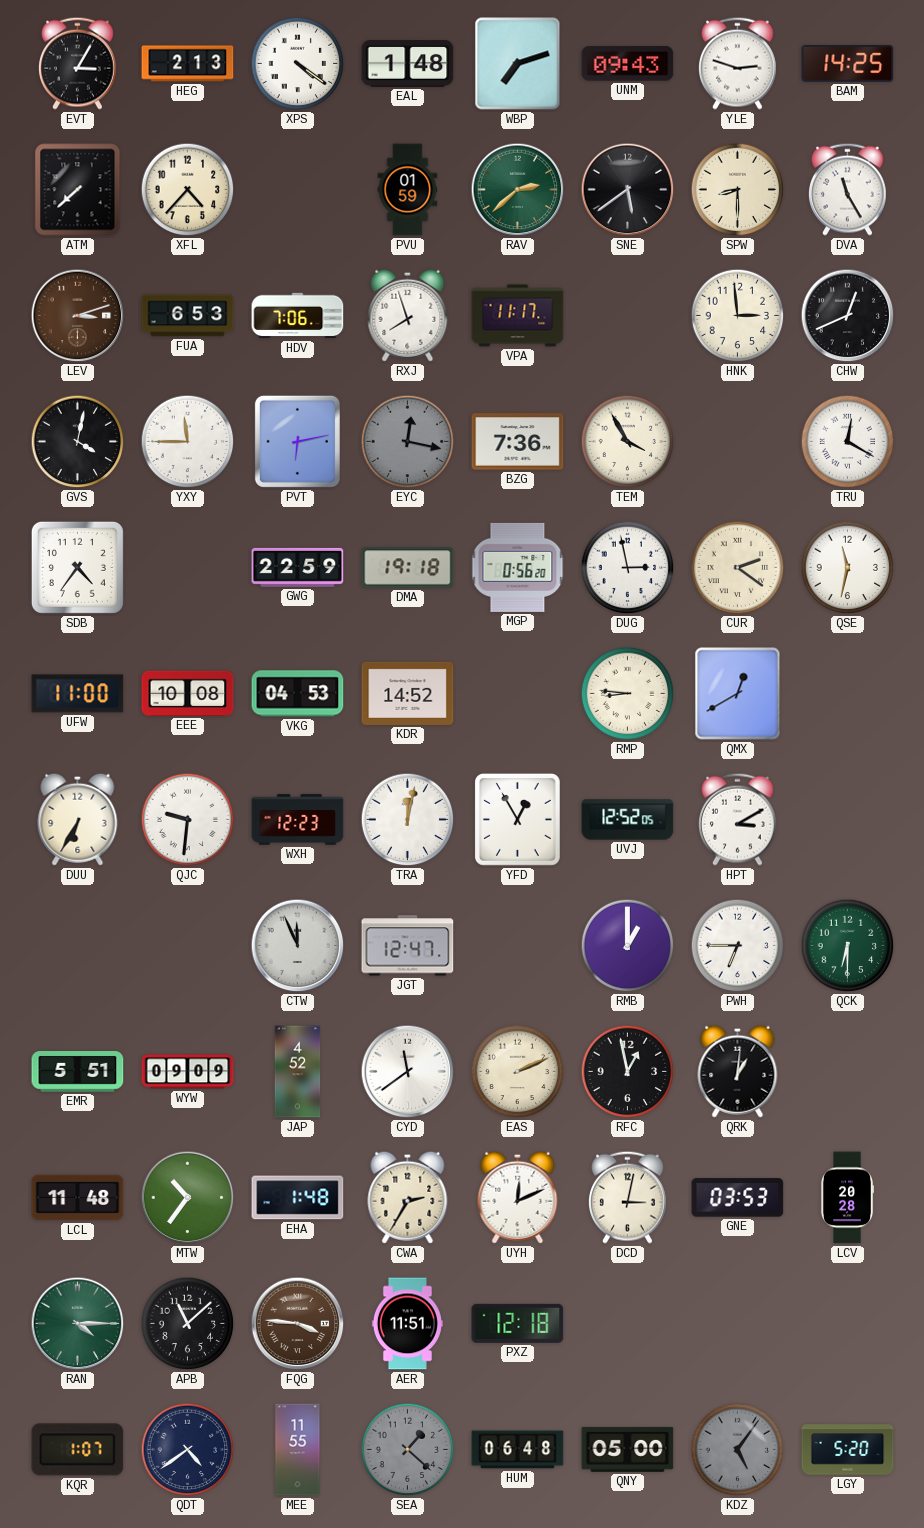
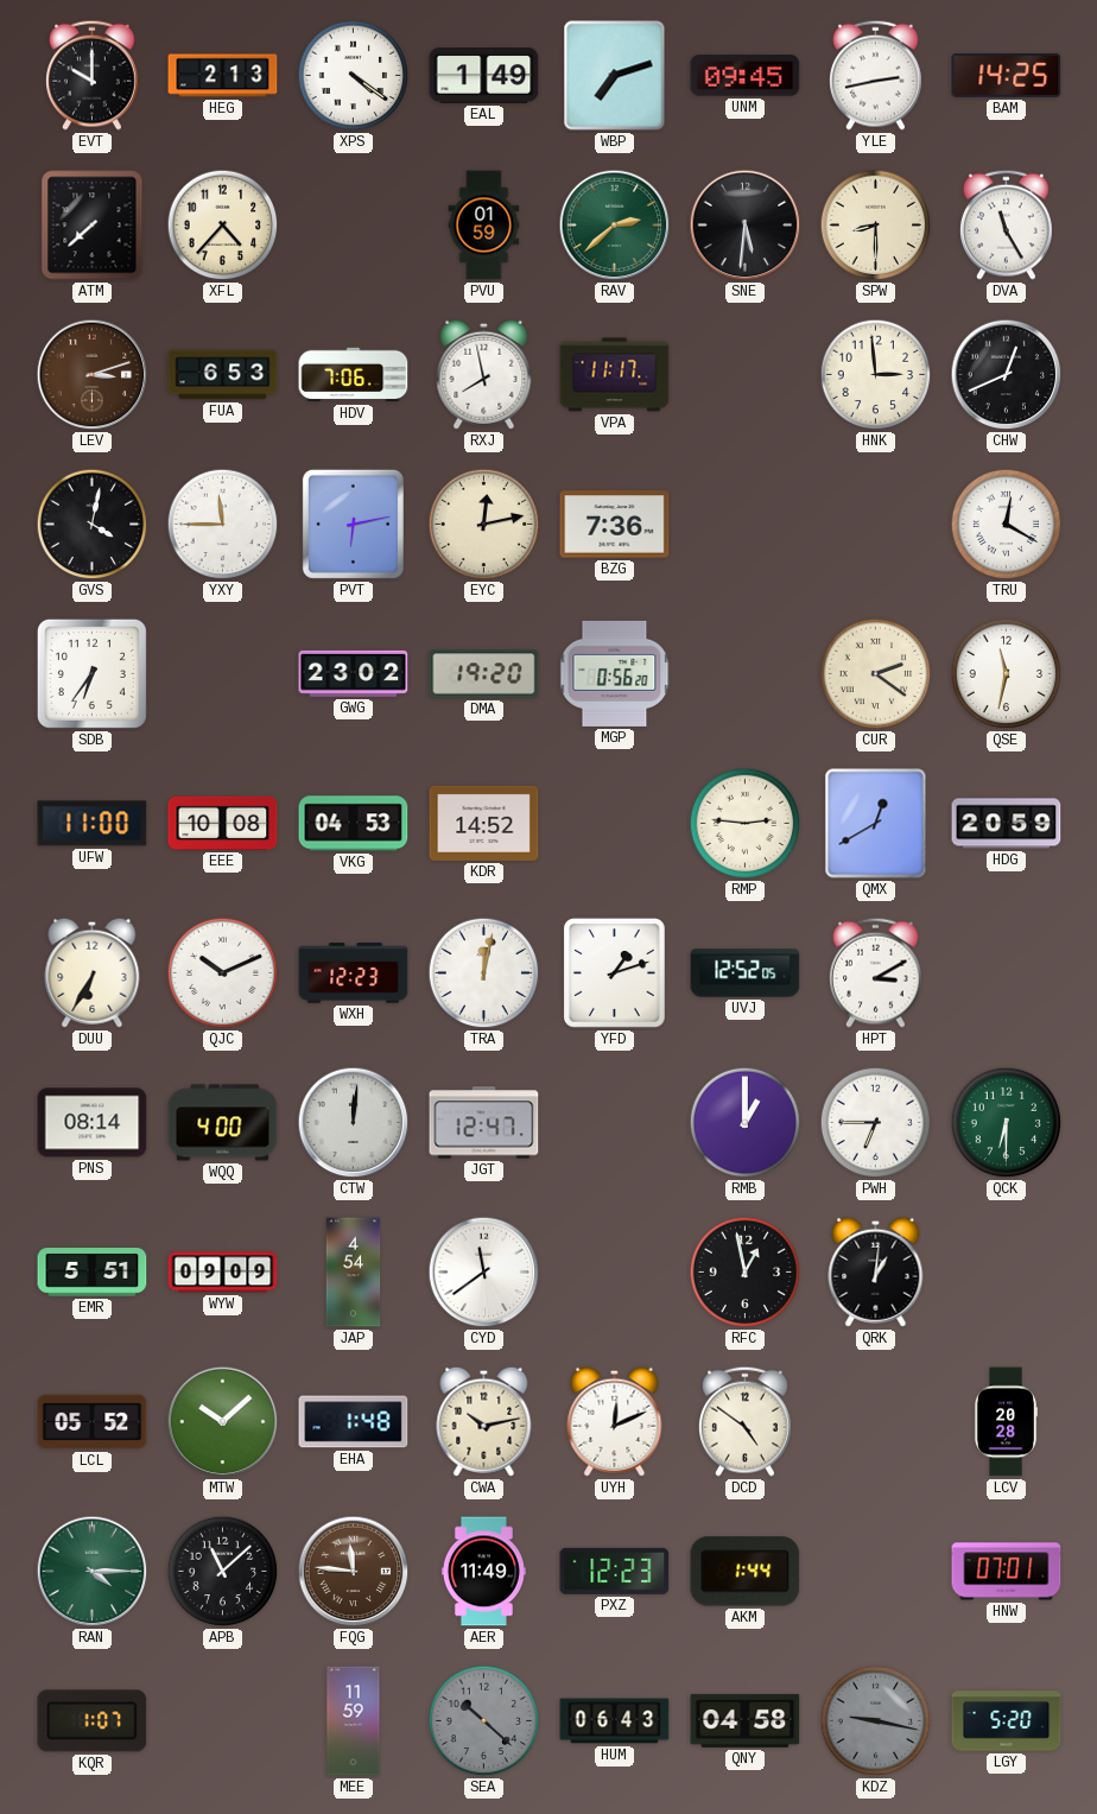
EVT: 3:05 -> 10:00
EAL: 1:48 -> 1:49
UNM: 09:43 -> 09:45
YLE: 2:48 -> 2:43
SNE: 5:39 -> 5:31
RXJ: 7:57 -> 7:58
EYC: 12:17 -> 12:13
EYC dial: grey -> cream
TEM: 3:55 -> none
SDB: 4:36 -> 6:36
GWG: 22:59 -> 23:02
DMA: 19:18 -> 19:20
DUG: 2:58 -> none
RMP: 8:46 -> 2:46
HDG: none -> 20:59
QJC: 9:31 -> 10:11
YFD: 12:55 -> 1:12
PNS: none -> 08:14
WQQ: none -> 4:00
CTW: 11:56 -> 12:01
JAP: 4:52 -> 4:54
EAS: 2:11 -> none
LCL: 11:48 -> 05:52
MTW: 10:36 -> 10:08
CWA: 2:35 -> 10:13
DCD: 3:02 -> 4:51
GNE: 03:53 -> none
FQG: 3:46 -> 11:46
AER: 11:51 -> 11:49
PXZ: 12:18 -> 12:23
AKM: none -> 1:44
HNW: none -> 07:01
QDT: 4:39 -> none
MEE: 11:55 -> 11:59
SEA: 1:22 -> 10:22
HUM: 06:48 -> 06:43
QNY: 05:00 -> 04:58
KDZ: 5:06 -> 9:17
